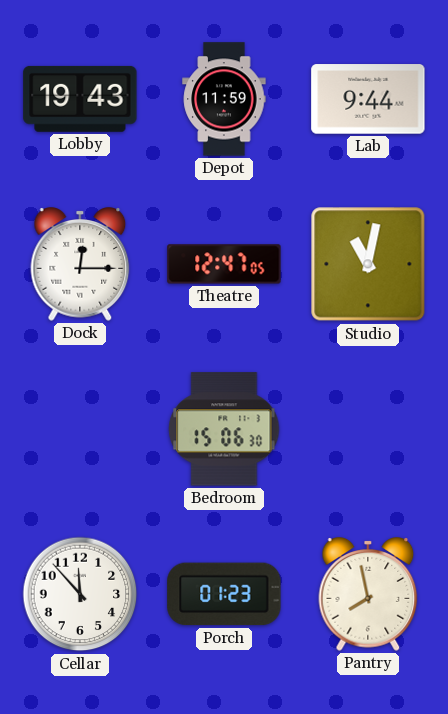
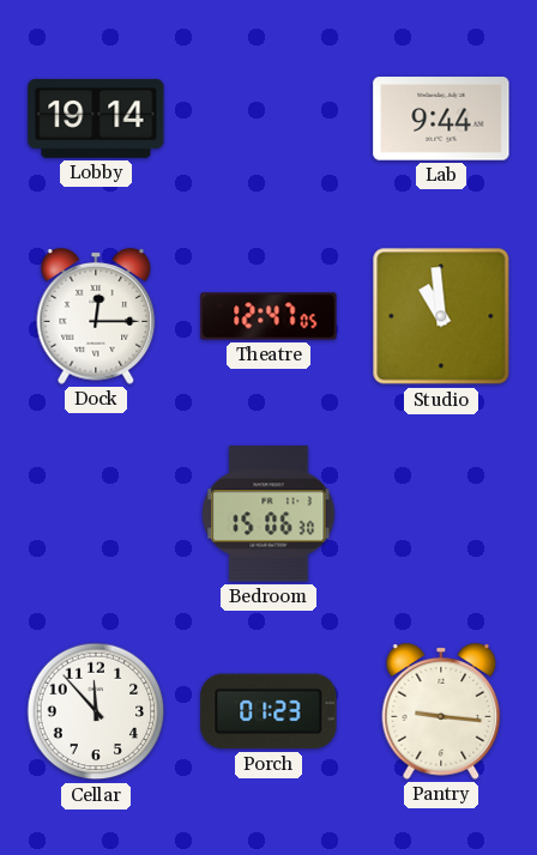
Lobby: 19:43 -> 19:14
Depot: 11:59 -> none
Studio: 11:02 -> 10:59
Pantry: 7:58 -> 9:16
